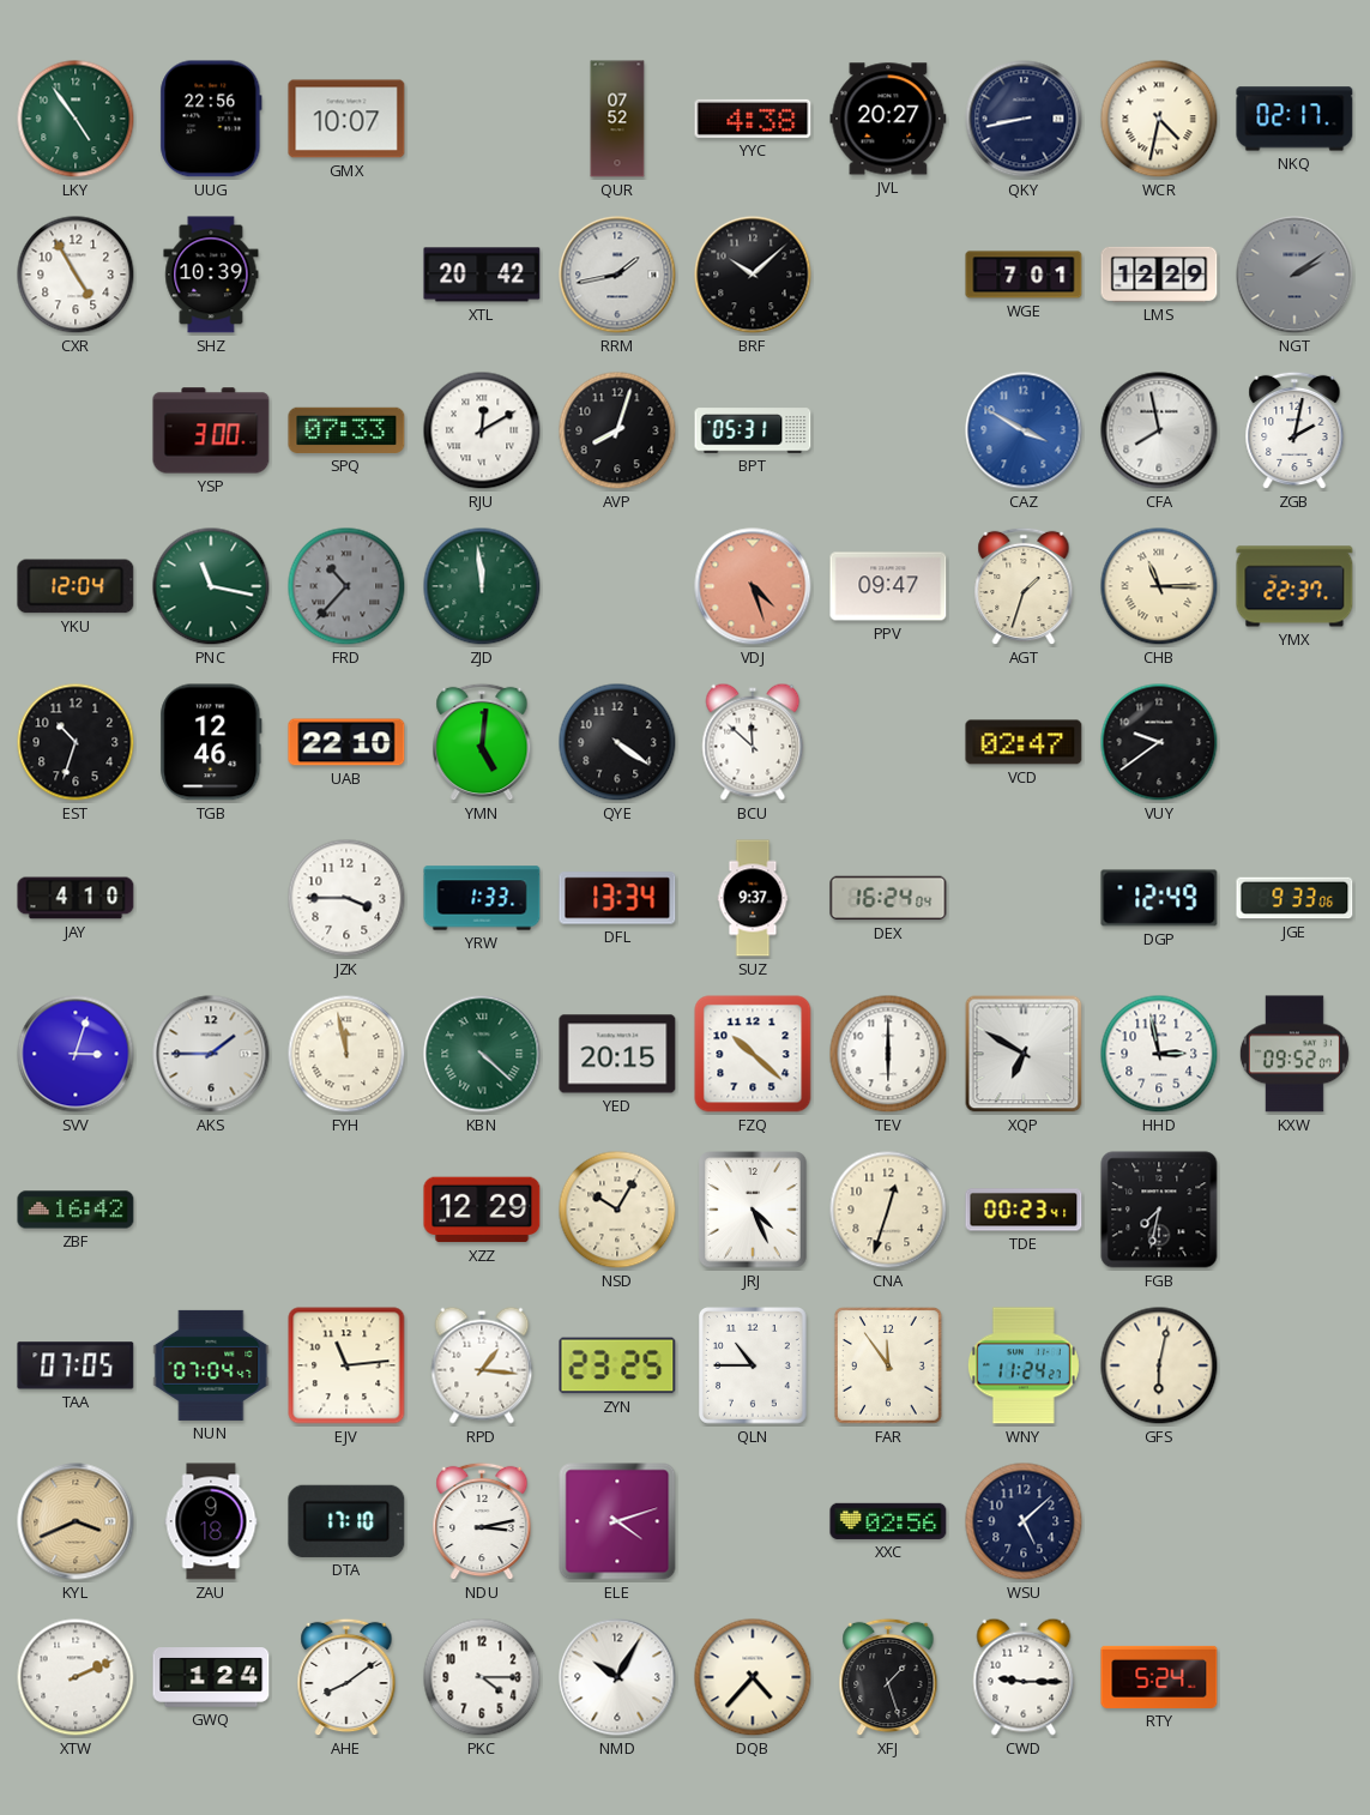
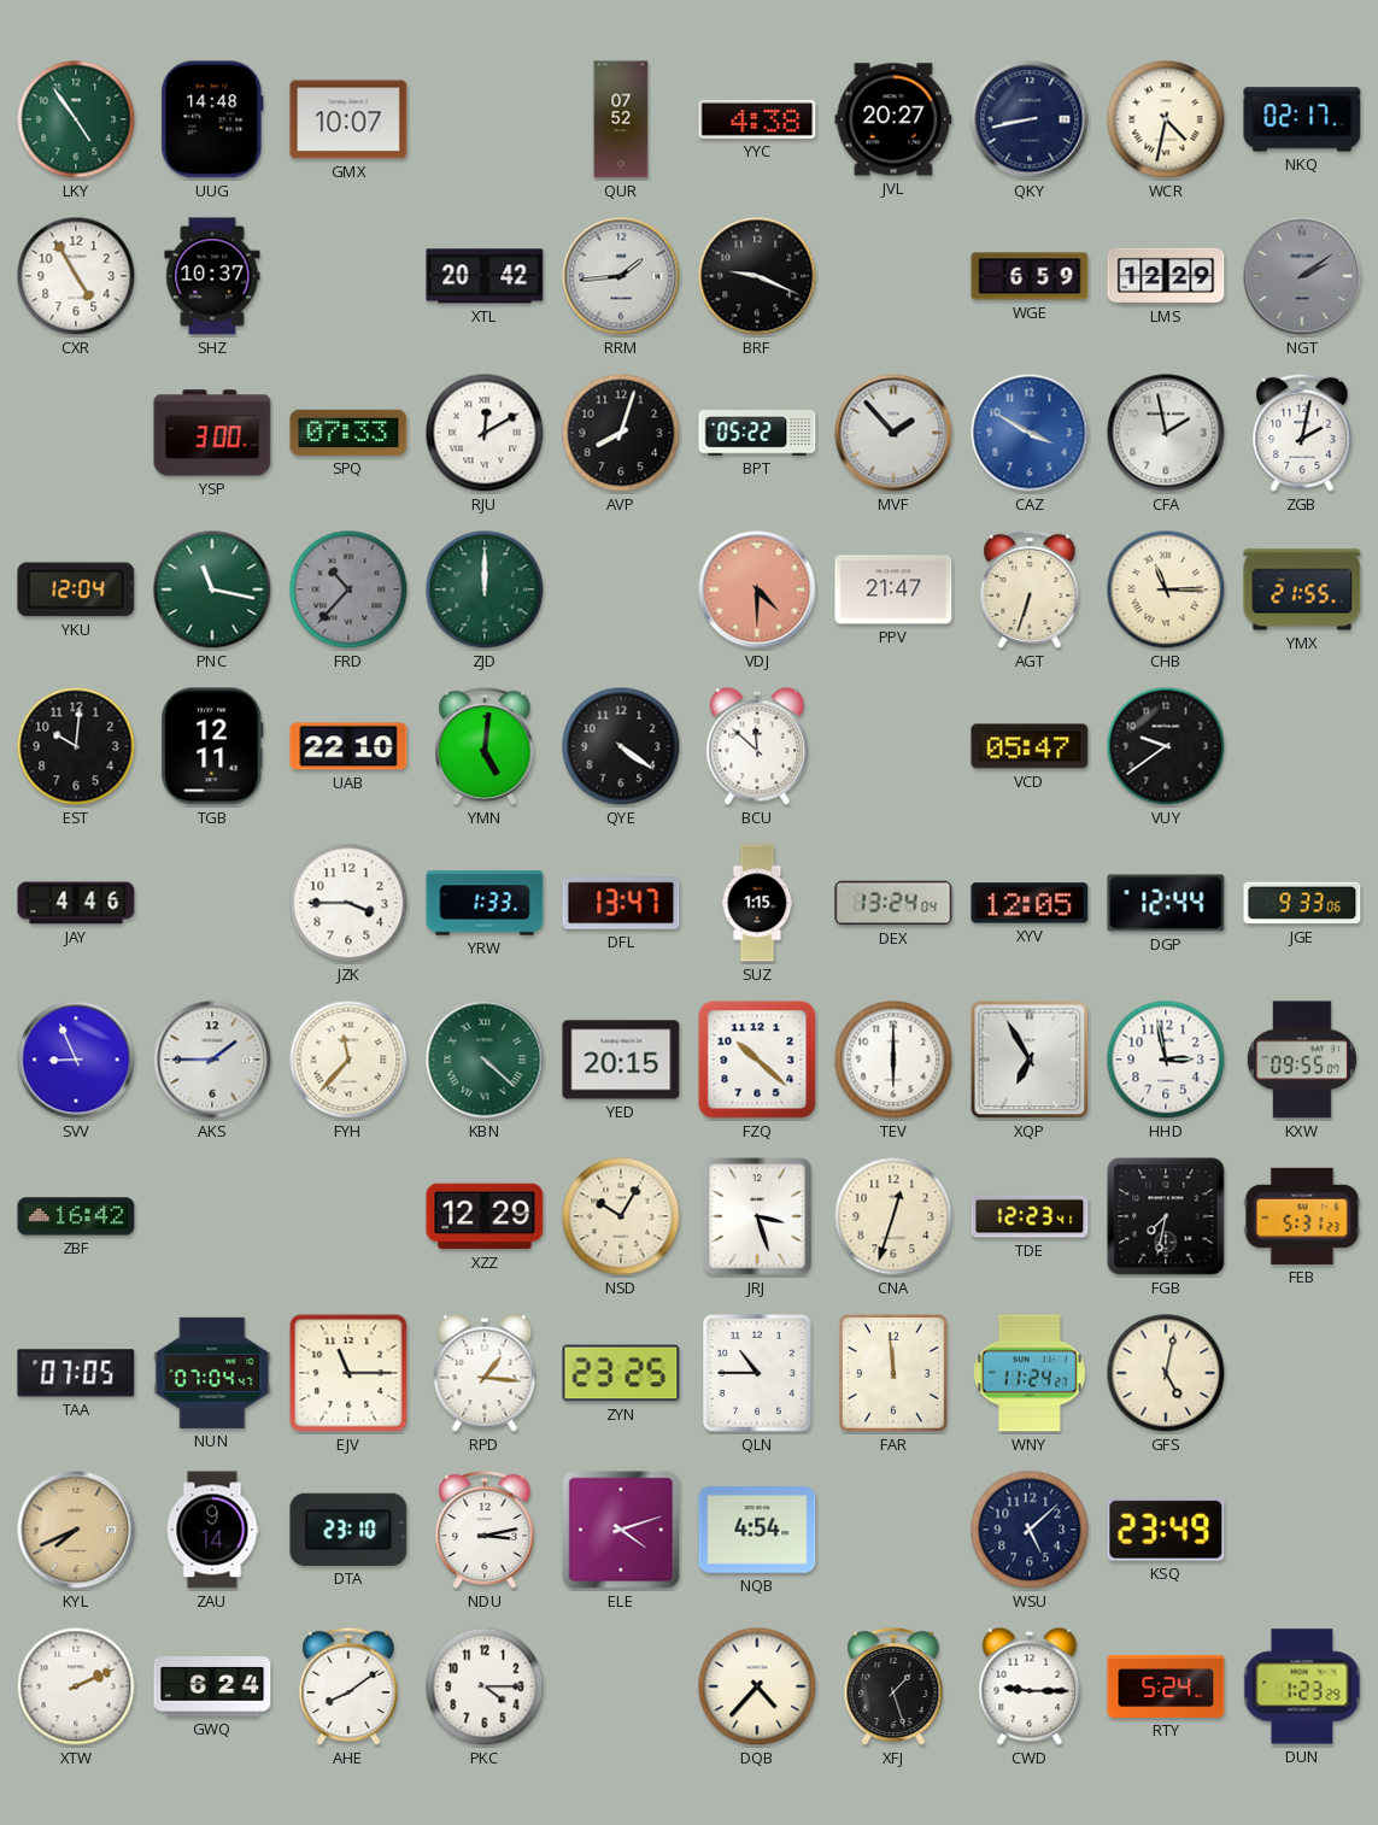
UUG: 22:56 -> 14:48
SHZ: 10:39 -> 10:37
RRM: 1:43 -> 1:44
BRF: 10:08 -> 9:19
WGE: 7:01 -> 6:59
BPT: 05:31 -> 05:22
MVF: none -> 1:53
CFA: 7:58 -> 1:58
ZJD: 11:59 -> 12:00
VDJ: 4:27 -> 4:30
PPV: 09:47 -> 21:47
AGT: 1:33 -> 6:33
YMX: 22:37 -> 21:55
EST: 10:33 -> 10:01
TGB: 12:46 -> 12:11
VCD: 02:47 -> 05:47
JAY: 4:10 -> 4:46
DFL: 13:34 -> 13:47
SUZ: 9:37 -> 1:15
DEX: 16:24 -> 13:24
XYV: none -> 12:05
DGP: 12:49 -> 12:44
SVV: 3:03 -> 8:56
FYH: 11:58 -> 11:37
XQP: 6:50 -> 6:55
KXW: 09:52 -> 09:55
JRJ: 4:26 -> 3:27
TDE: 00:23 -> 12:23
FEB: none -> 5:31
EJV: 11:14 -> 11:15
FAR: 11:54 -> 11:59
GFS: 6:02 -> 5:02
KYL: 3:41 -> 7:41
ZAU: 9:18 -> 9:14
DTA: 17:10 -> 23:10
NQB: none -> 4:54
XXC: 02:56 -> none
KSQ: none -> 23:49
GWQ: 1:24 -> 6:24
NMD: 10:05 -> none
DUN: none -> 1:23
